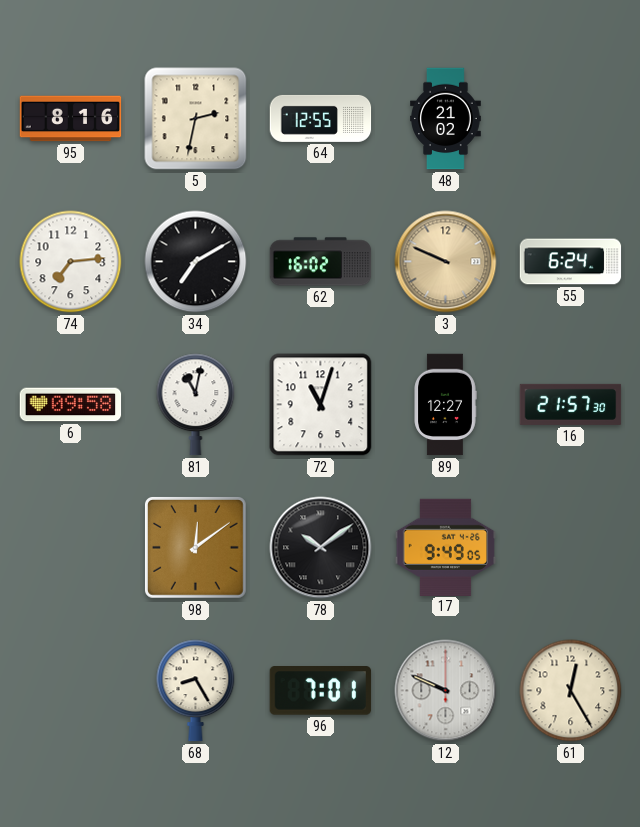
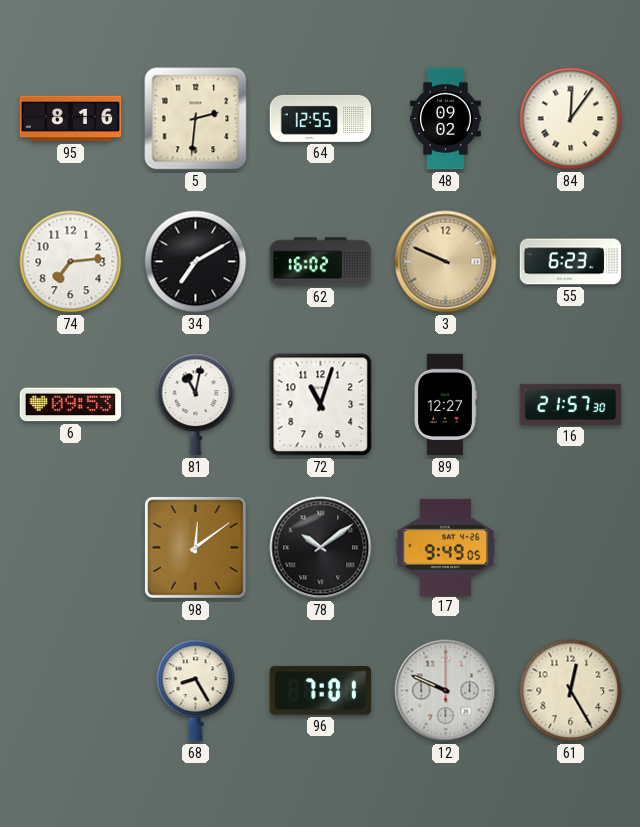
5: 2:32 -> 2:31
48: 21:02 -> 09:02
84: none -> 12:06
55: 6:24 -> 6:23
6: 09:58 -> 09:53
